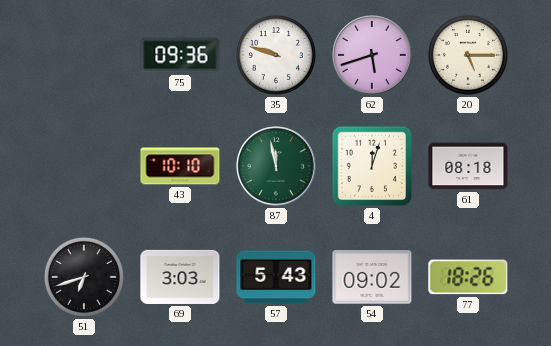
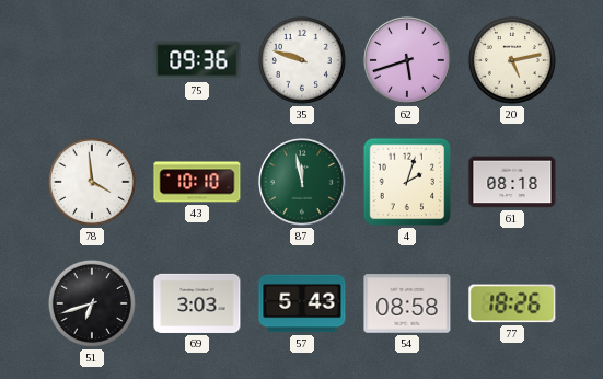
20: 5:15 -> 5:13
78: none -> 3:59
4: 12:03 -> 2:03
54: 09:02 -> 08:58
